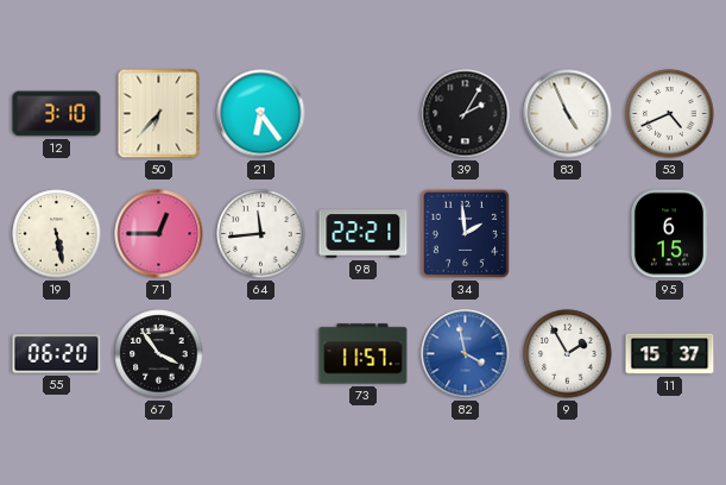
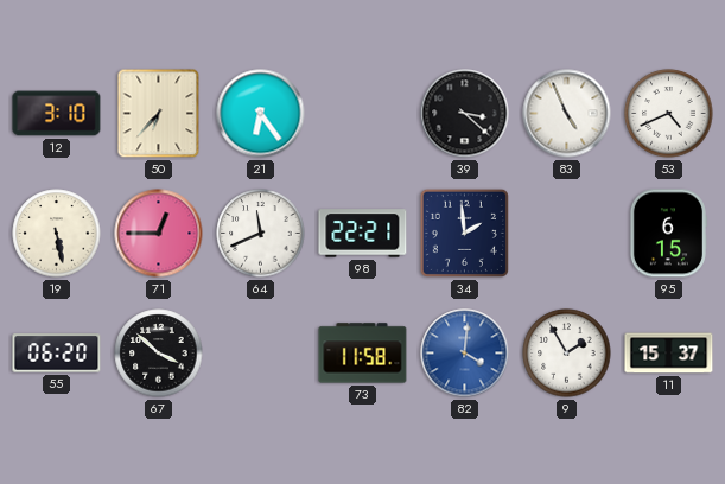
39: 2:05 -> 3:22
64: 11:44 -> 11:41
67: 3:54 -> 3:52
73: 11:57 -> 11:58
82: 3:58 -> 4:01
